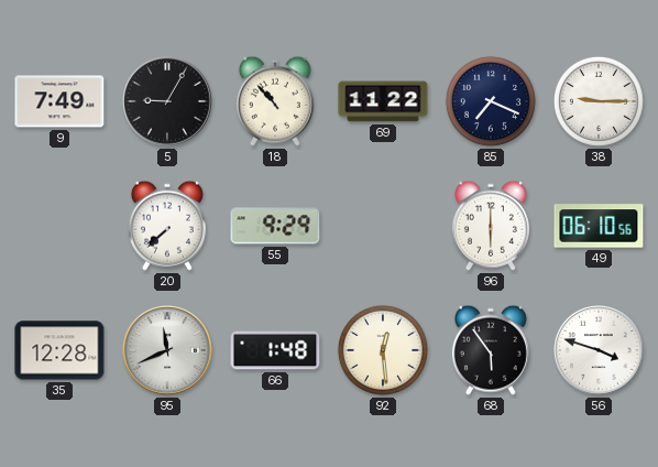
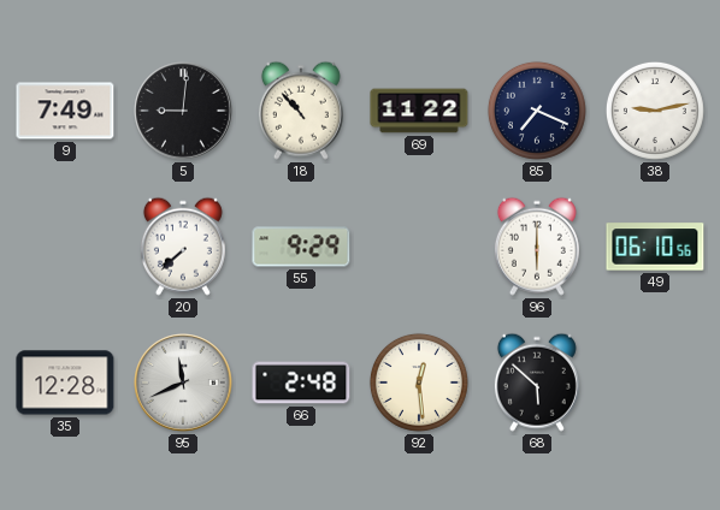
5: 9:05 -> 9:01
38: 9:15 -> 9:13
66: 1:48 -> 2:48
68: 5:54 -> 5:52
56: 3:48 -> none
